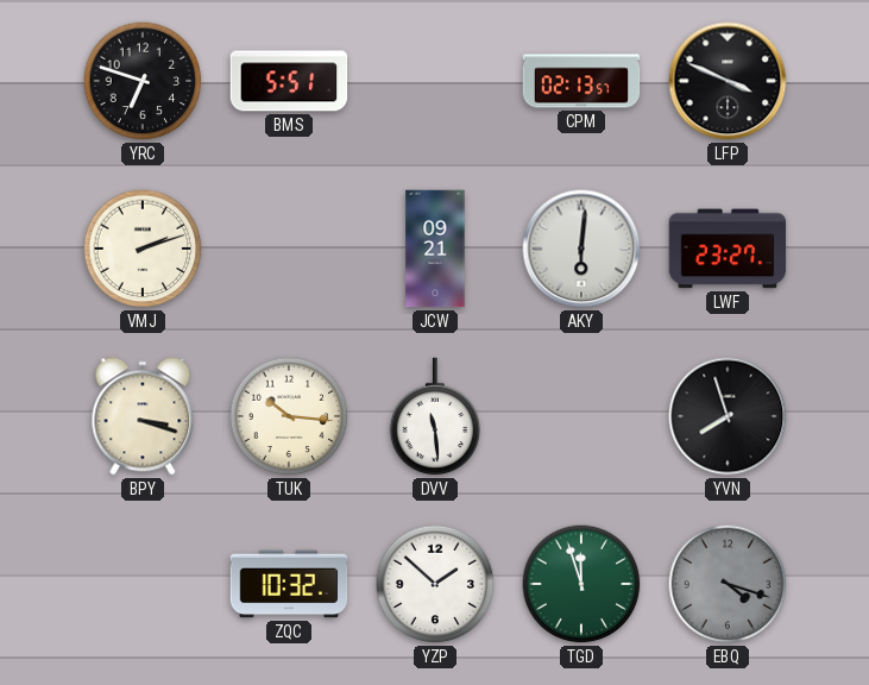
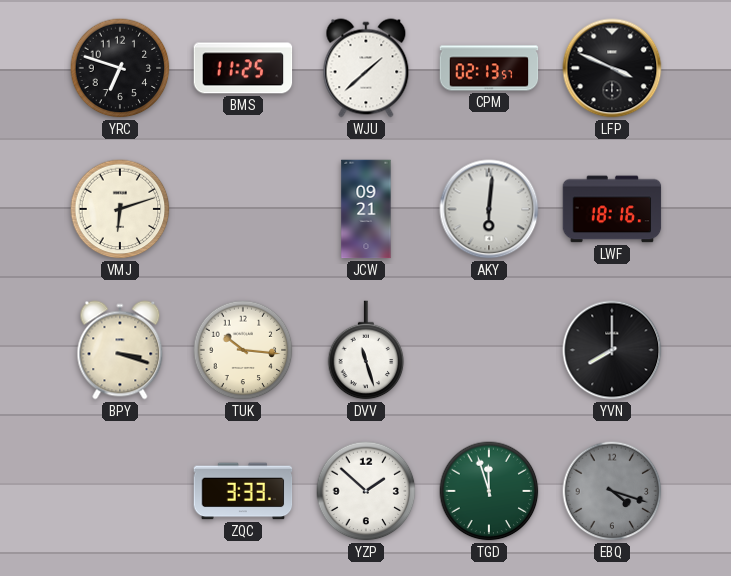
BMS: 5:51 -> 11:25
WJU: none -> 1:38
VMJ: 2:12 -> 6:12
LWF: 23:27 -> 18:16
DVV: 11:29 -> 11:27
YVN: 7:57 -> 8:00
ZQC: 10:32 -> 3:33
